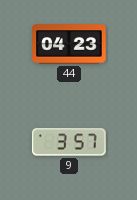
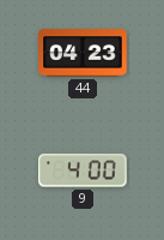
9: 3:57 -> 4:00
